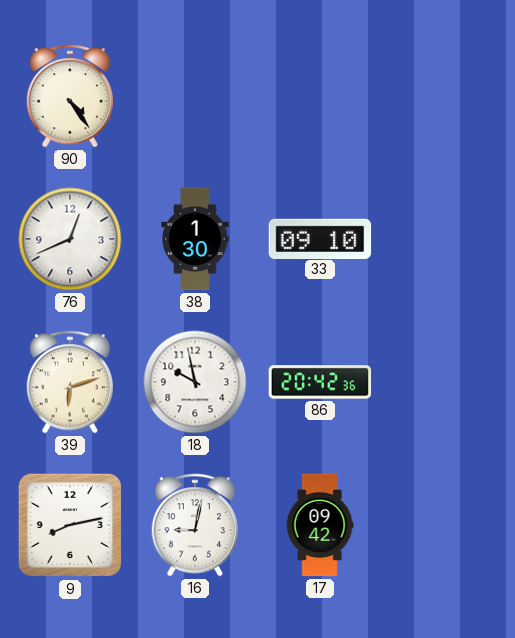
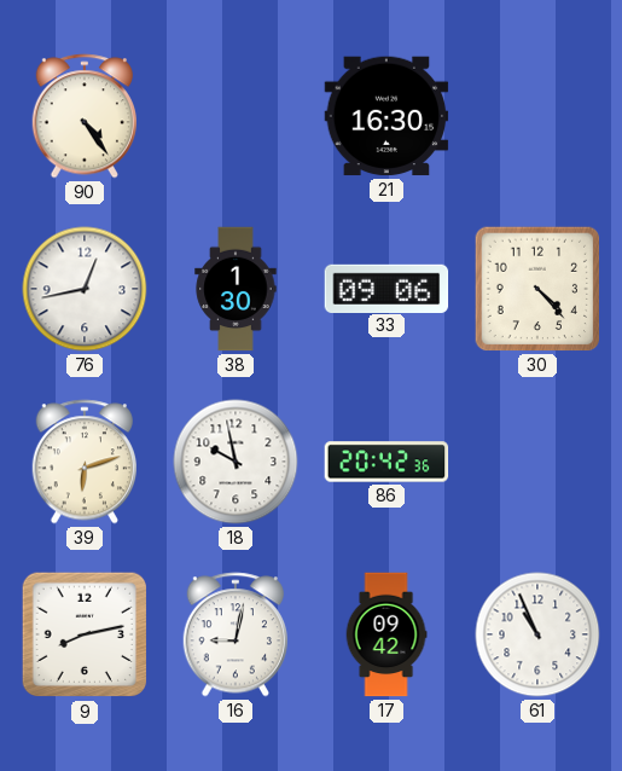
21: none -> 16:30
76: 12:41 -> 12:43
33: 09:10 -> 09:06
30: none -> 4:23
61: none -> 10:56
